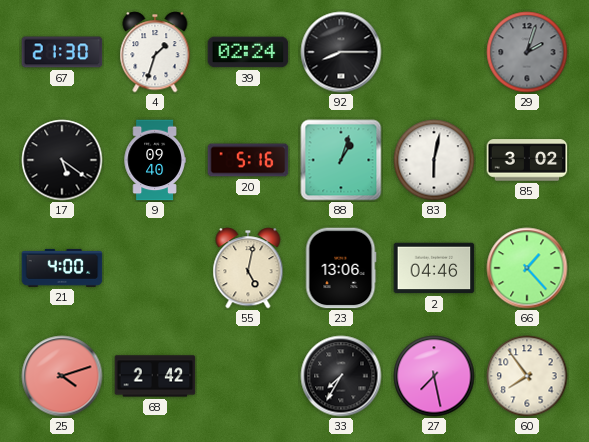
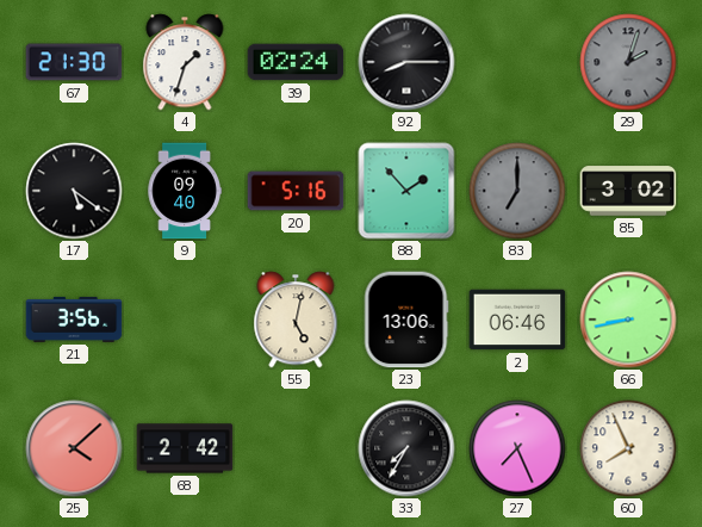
88: 1:03 -> 1:53
83: 6:02 -> 7:00
83 dial: white -> grey
21: 4:00 -> 3:56
2: 04:46 -> 06:46
66: 1:23 -> 8:43
25: 4:12 -> 4:08
27: 7:28 -> 7:26
60: 7:54 -> 7:56
